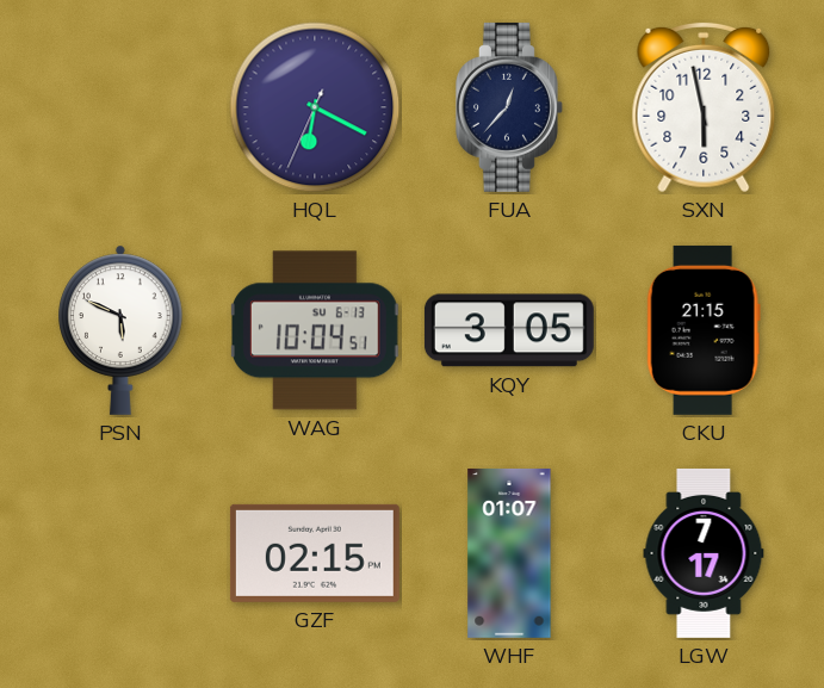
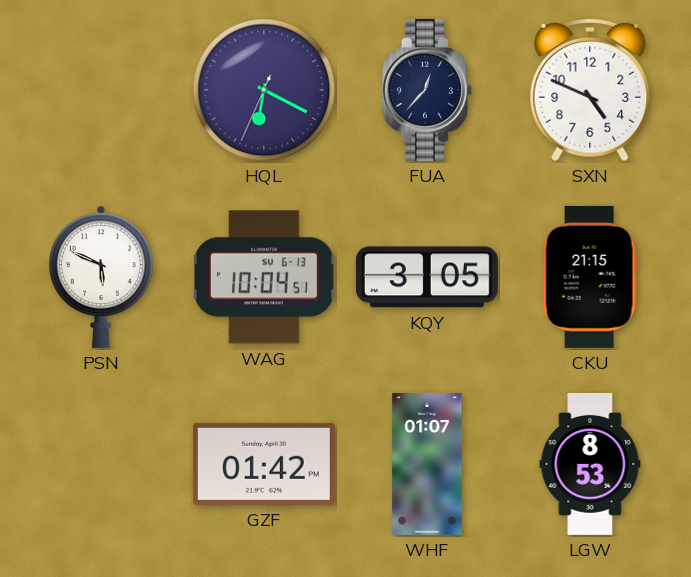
SXN: 5:58 -> 4:49
GZF: 02:15 -> 01:42
LGW: 7:17 -> 8:53
